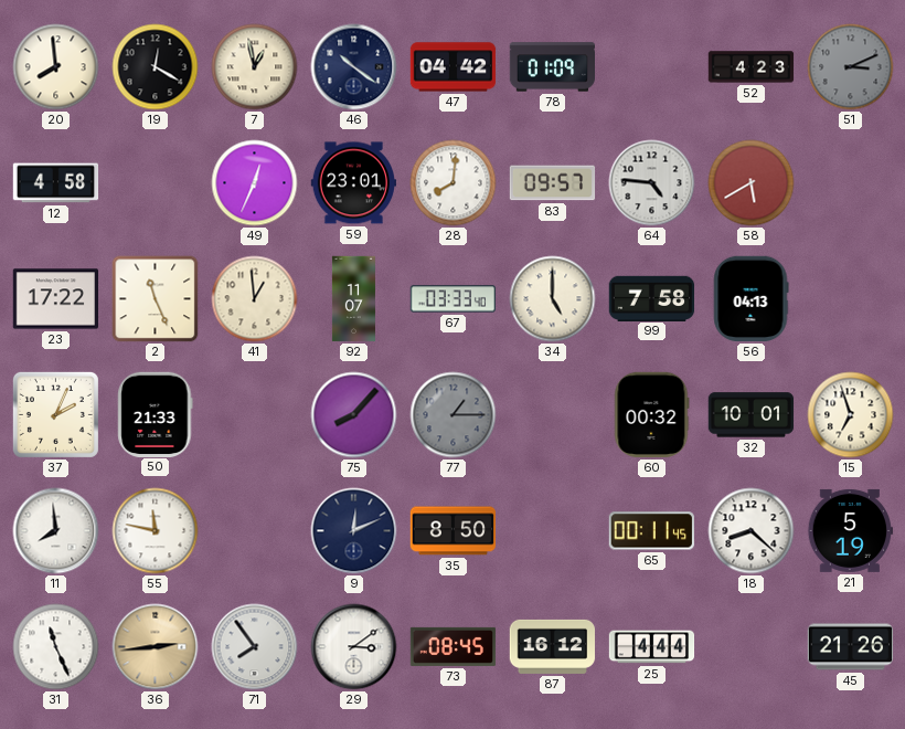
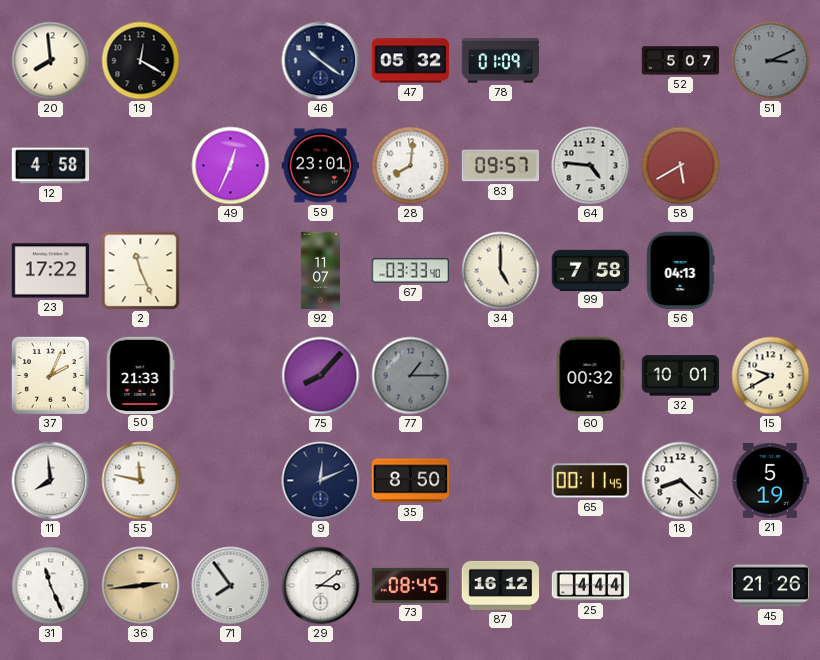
7: 12:58 -> none
47: 04:42 -> 05:32
52: 4:23 -> 5:07
41: 12:59 -> none
15: 6:57 -> 9:40
